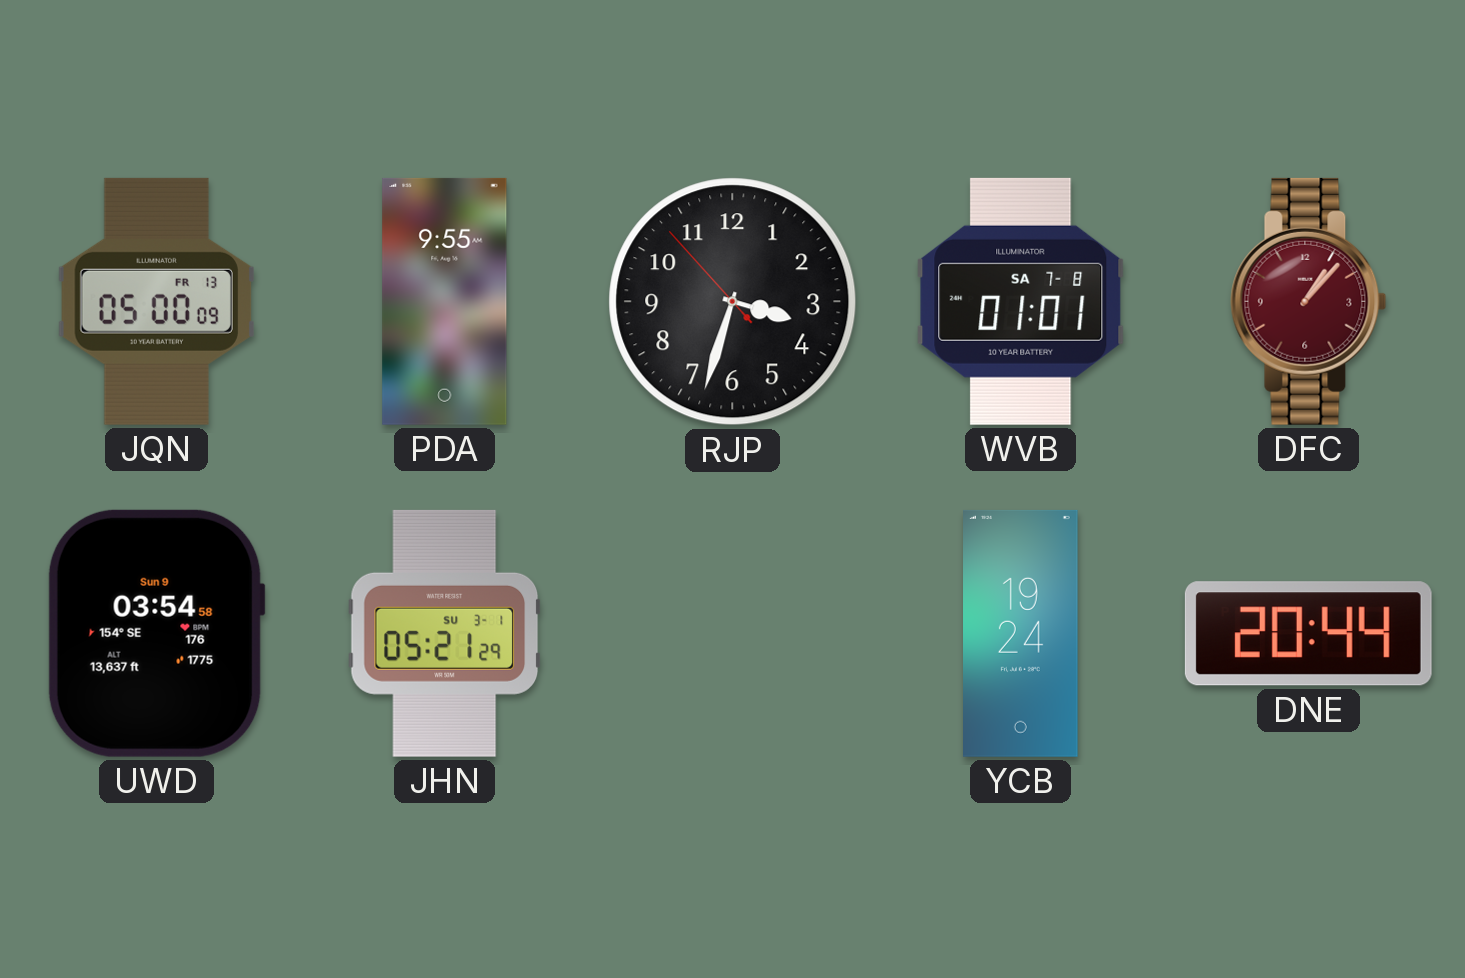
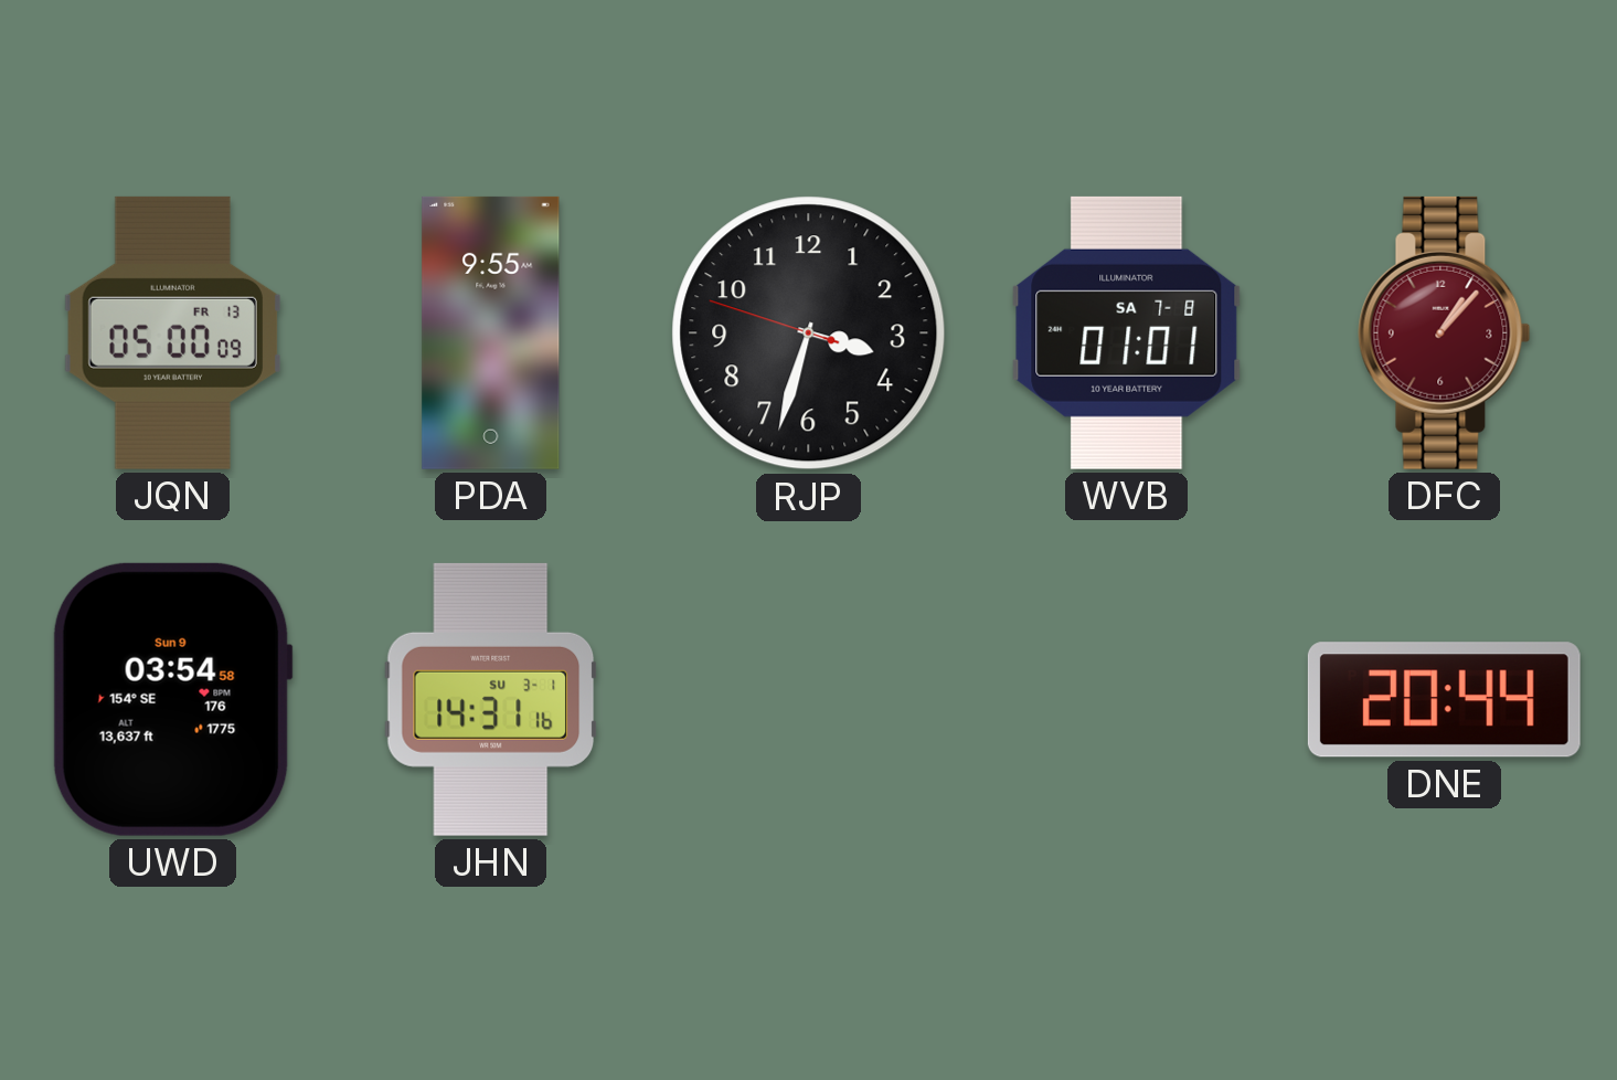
RJP: 3:32:53 -> 3:32:48
JHN: 05:21 -> 14:31
YCB: 19:24 -> none
